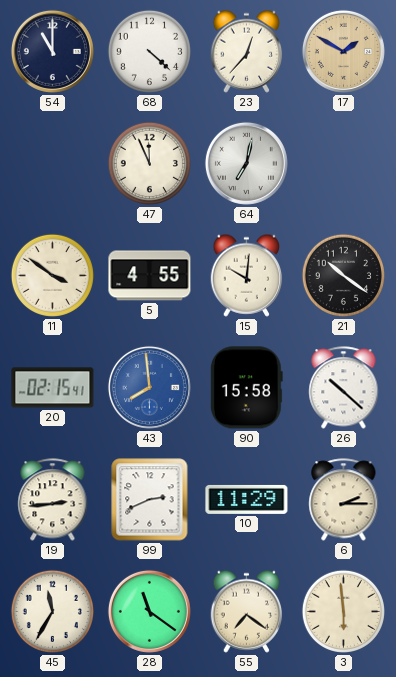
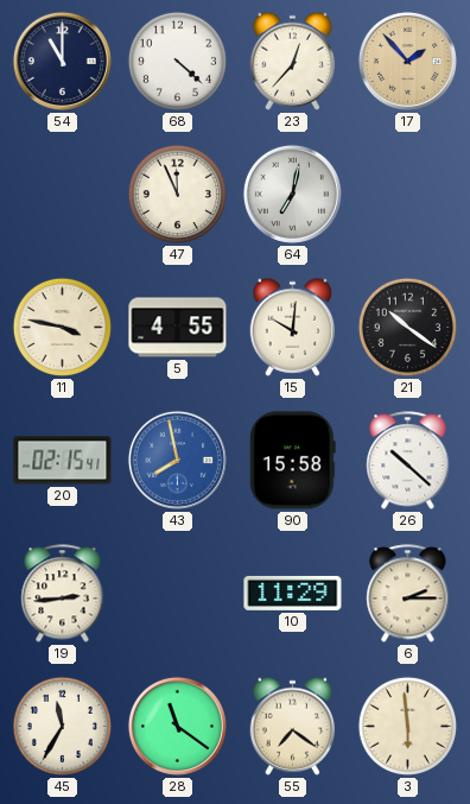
17: 1:50 -> 1:53
11: 3:51 -> 3:47
43: 7:59 -> 7:58
99: 2:41 -> none
